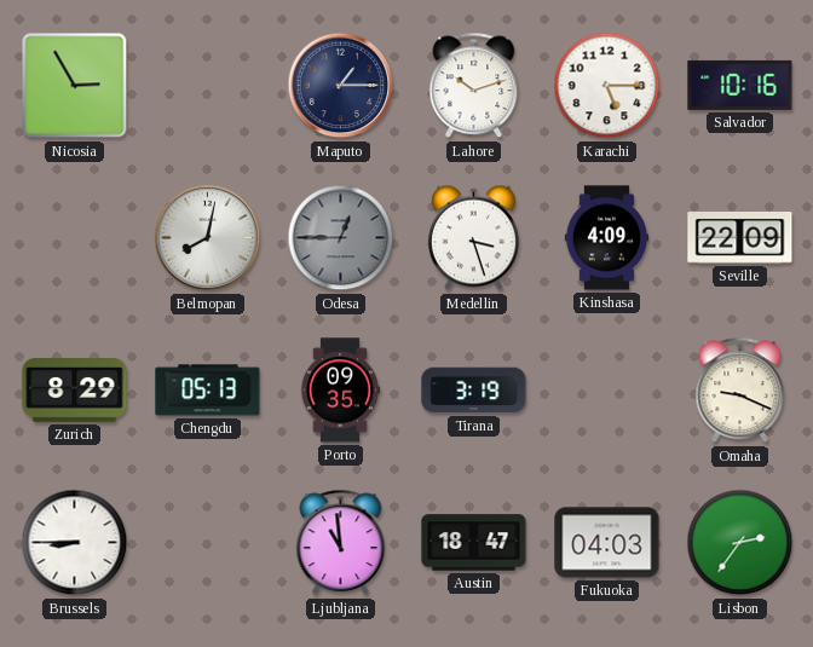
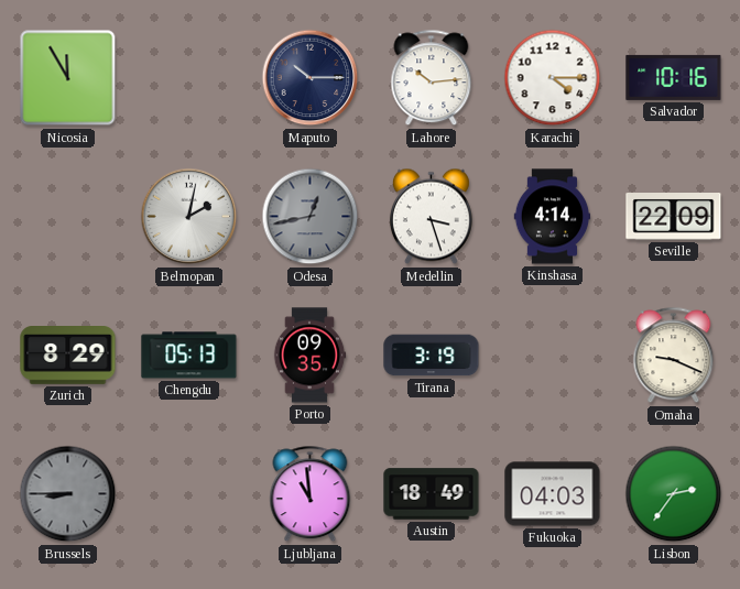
Nicosia: 2:55 -> 11:55
Maputo: 1:15 -> 10:15
Lahore: 10:12 -> 10:14
Karachi: 5:15 -> 4:15
Belmopan: 8:02 -> 2:02
Odesa: 12:45 -> 12:43
Kinshasa: 4:09 -> 4:14
Brussels dial: white -> grey
Austin: 18:47 -> 18:49
